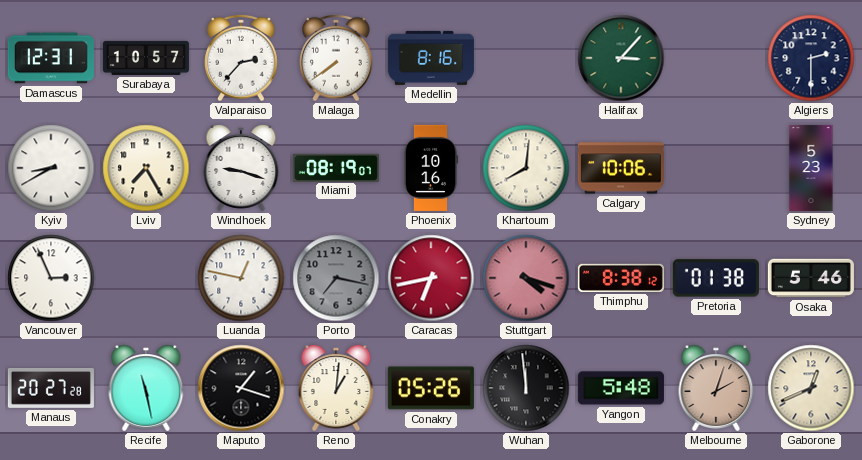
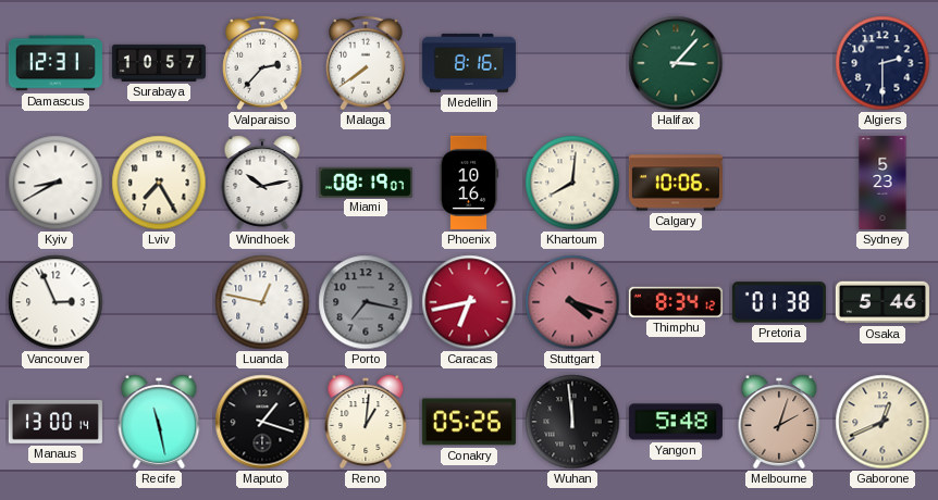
Windhoek: 9:18 -> 10:13
Thimphu: 8:38 -> 8:34
Manaus: 20:27 -> 13:00
